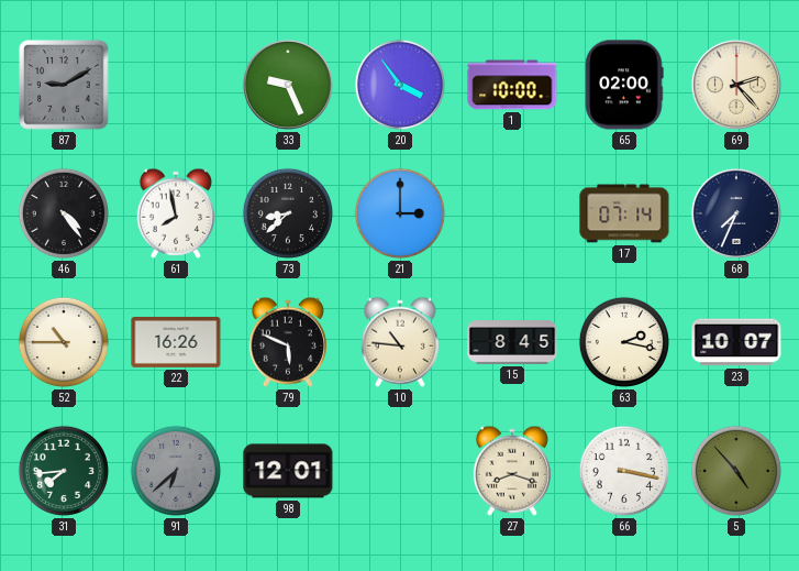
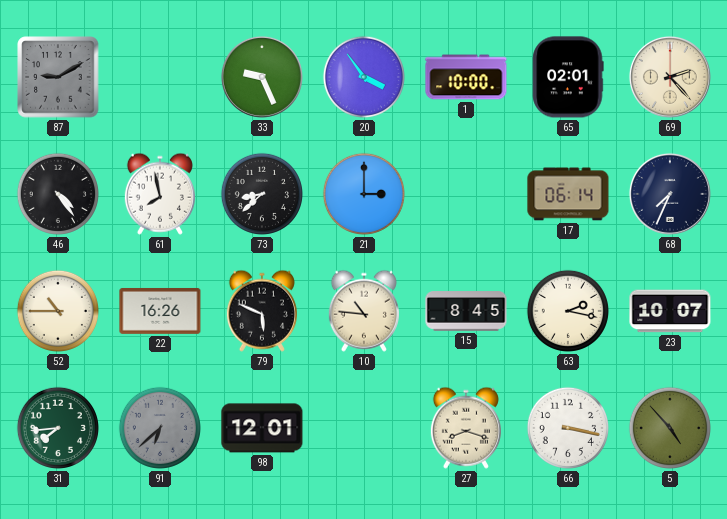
65: 02:00 -> 02:01
17: 07:14 -> 06:14
